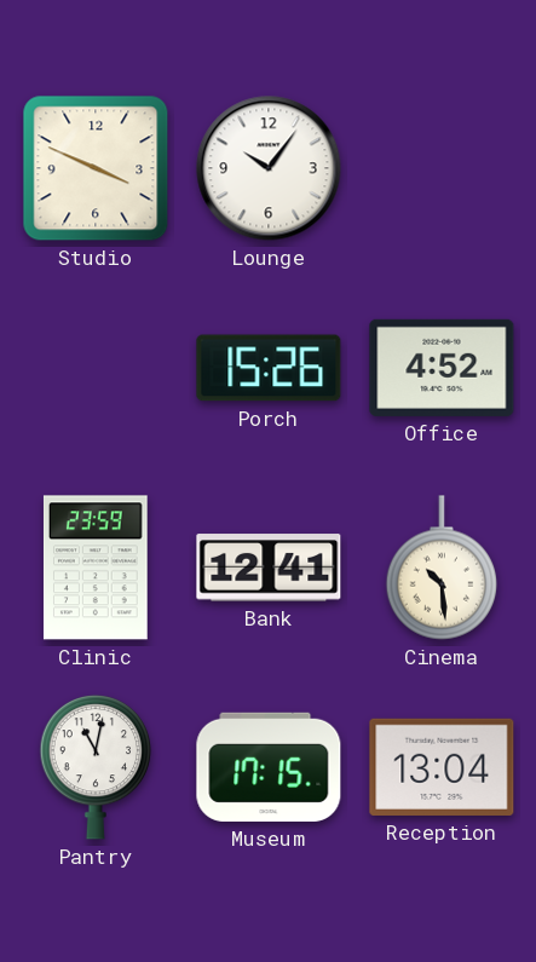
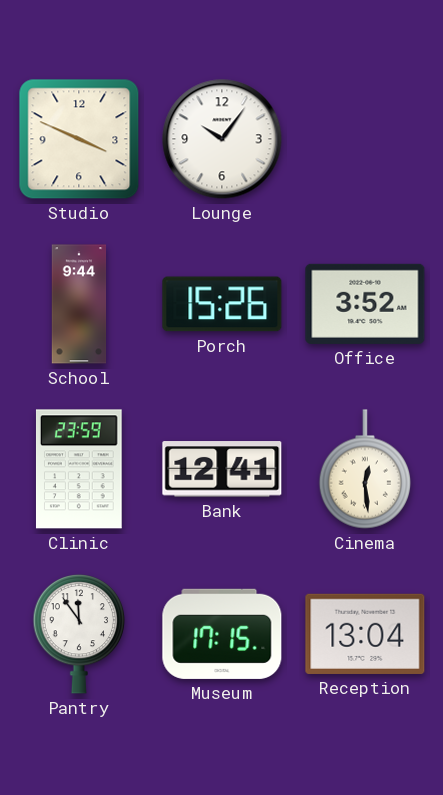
School: none -> 9:44
Office: 4:52 -> 3:52
Cinema: 10:29 -> 12:29
Pantry: 11:02 -> 11:54
